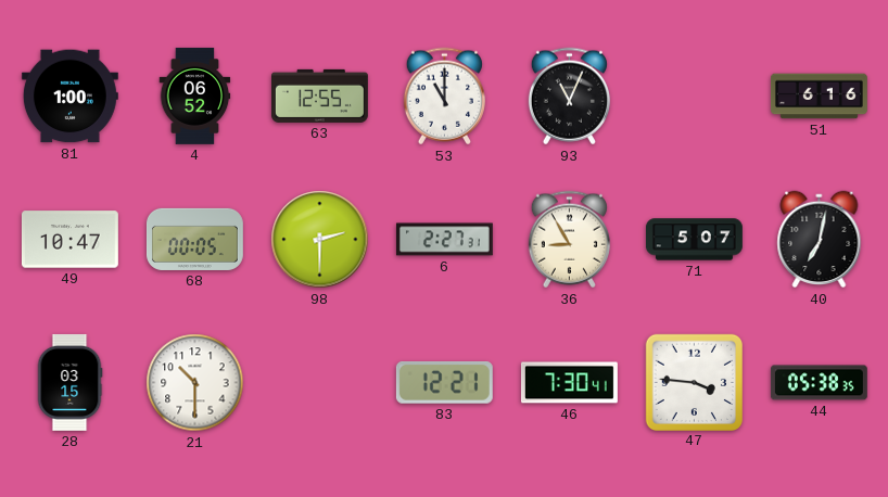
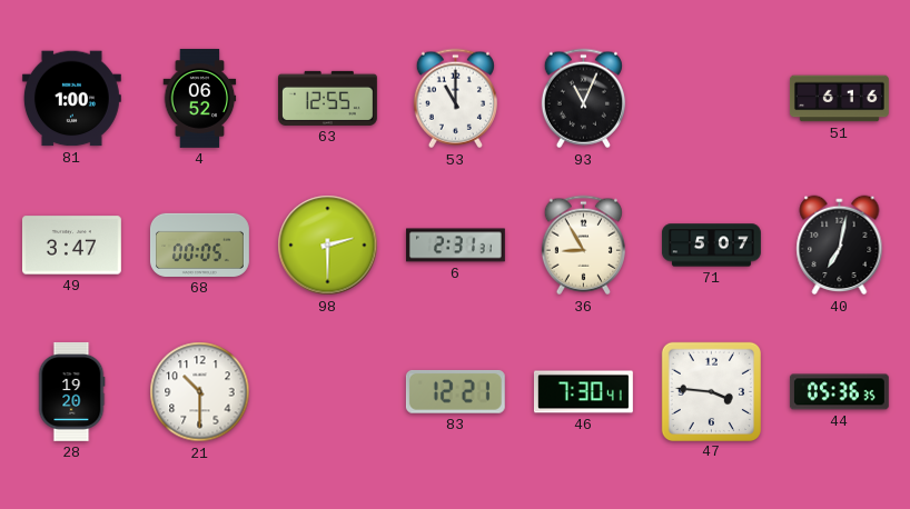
49: 10:47 -> 3:47
6: 2:27 -> 2:31
28: 03:15 -> 19:20
44: 05:38 -> 05:36
